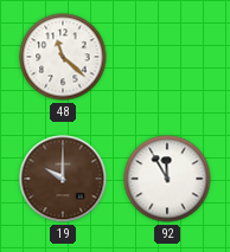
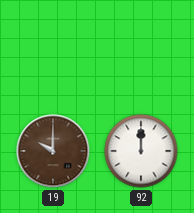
48: 11:22 -> none
92: 11:55 -> 12:00
